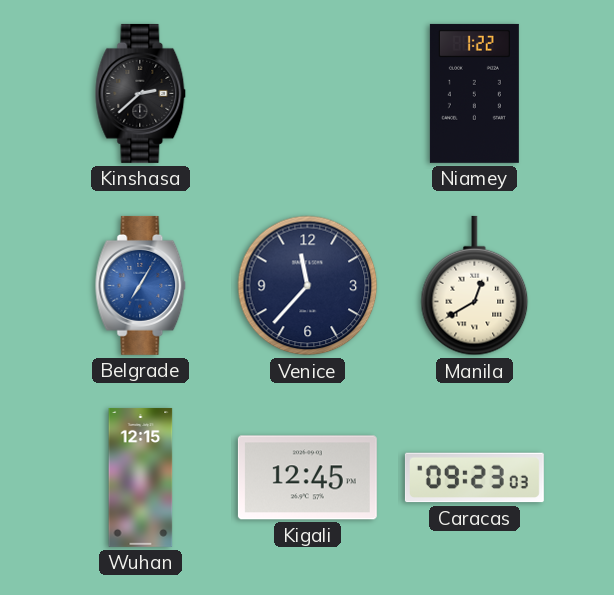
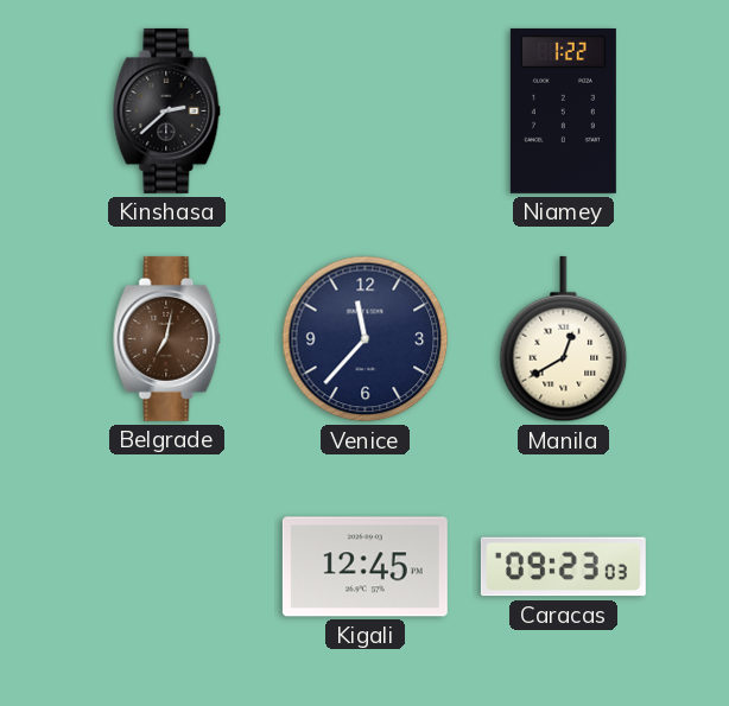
Belgrade: 7:05 -> 7:02
Belgrade dial: blue -> brown
Wuhan: 12:15 -> none
